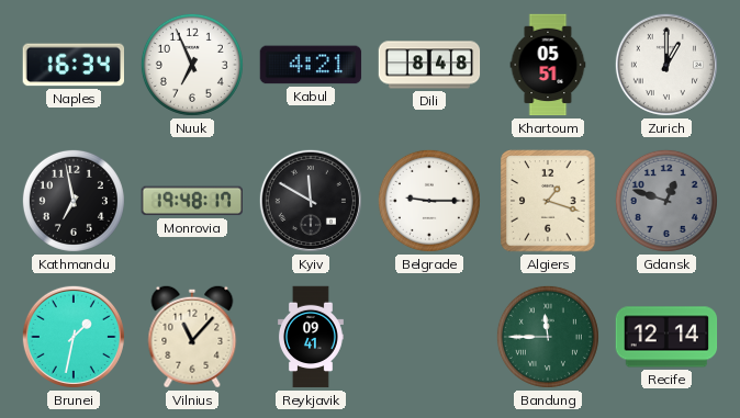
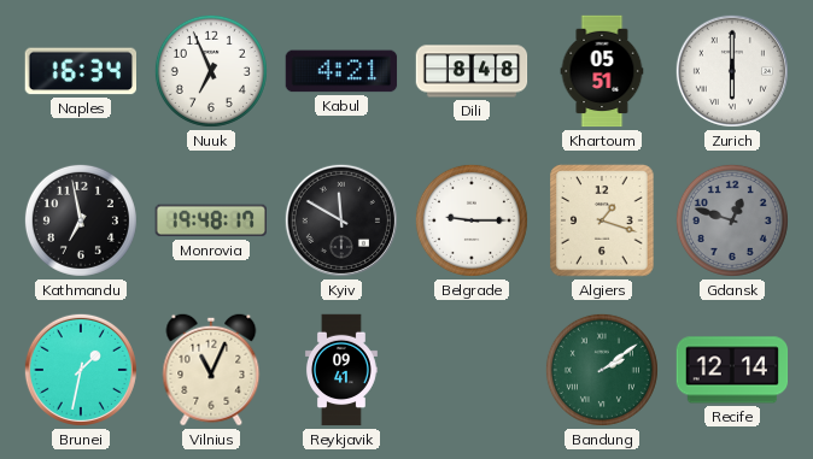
Zurich: 1:00 -> 6:00
Vilnius: 11:07 -> 11:04
Bandung: 11:45 -> 2:09
